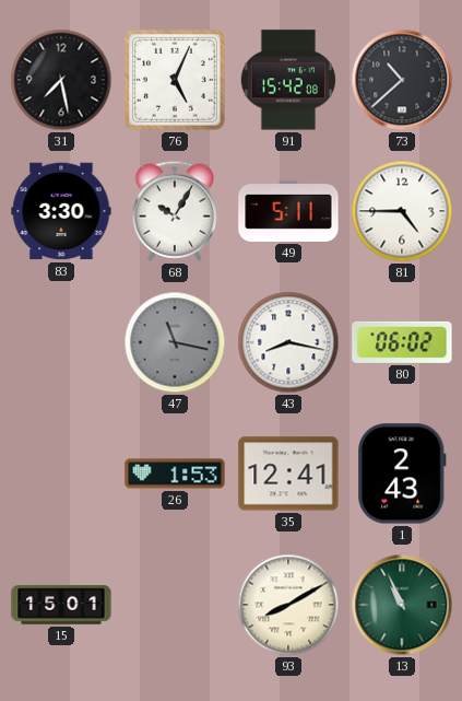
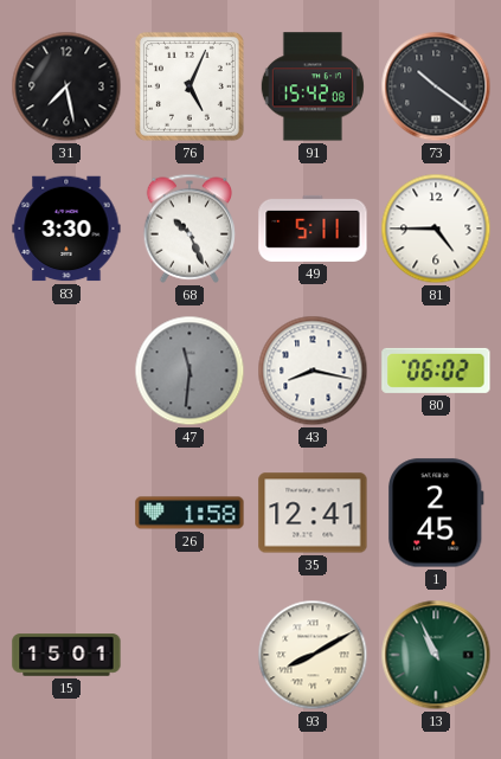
73: 10:38 -> 10:21
68: 10:05 -> 10:26
47: 11:17 -> 11:31
26: 1:53 -> 1:58
1: 2:43 -> 2:45
